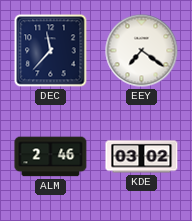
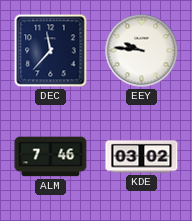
EEY: 7:21 -> 9:46
ALM: 2:46 -> 7:46
